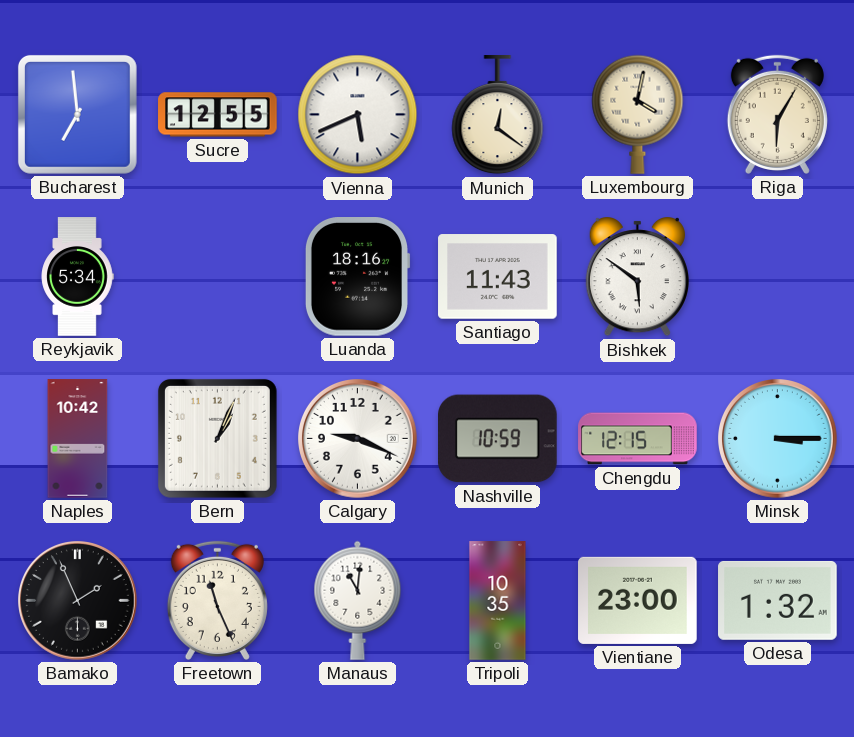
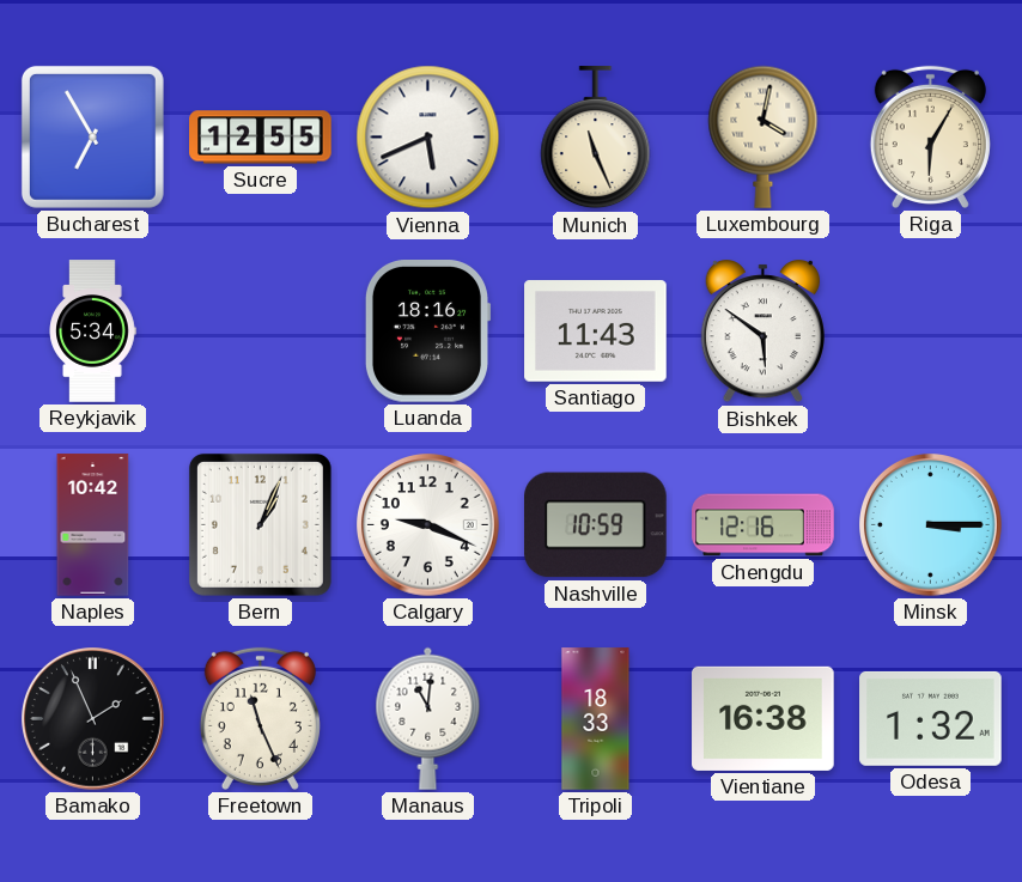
Bucharest: 6:59 -> 6:55
Munich: 12:21 -> 11:26
Chengdu: 12:15 -> 12:16
Tripoli: 10:35 -> 18:33
Vientiane: 23:00 -> 16:38
